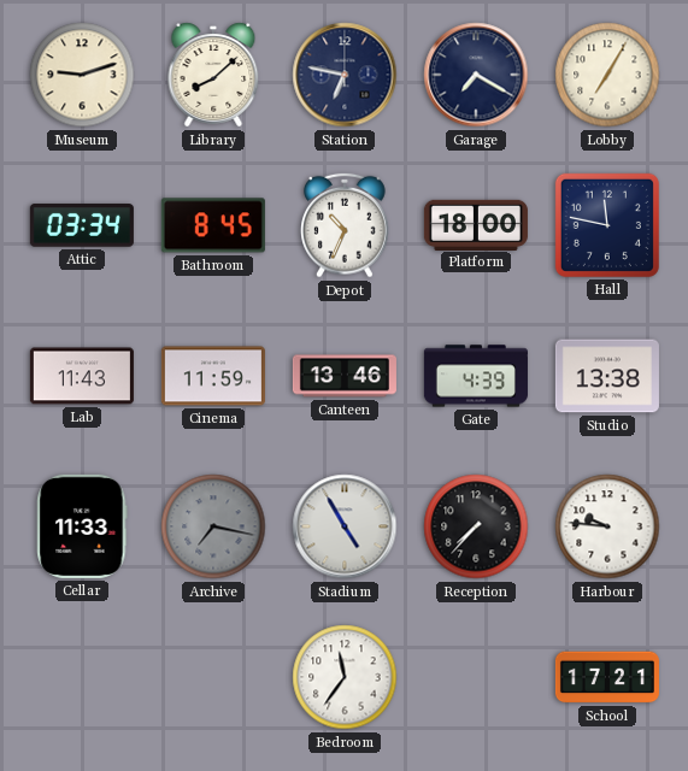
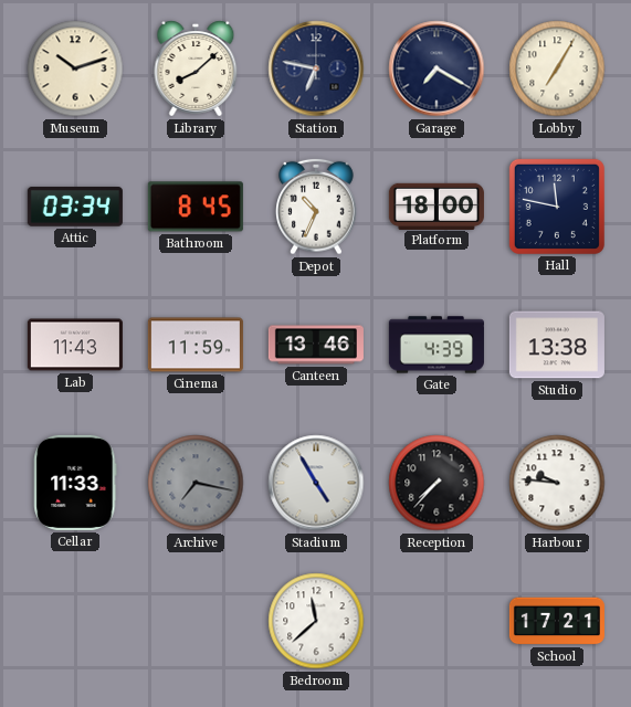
Museum: 9:12 -> 10:12
Bedroom: 11:36 -> 11:38
